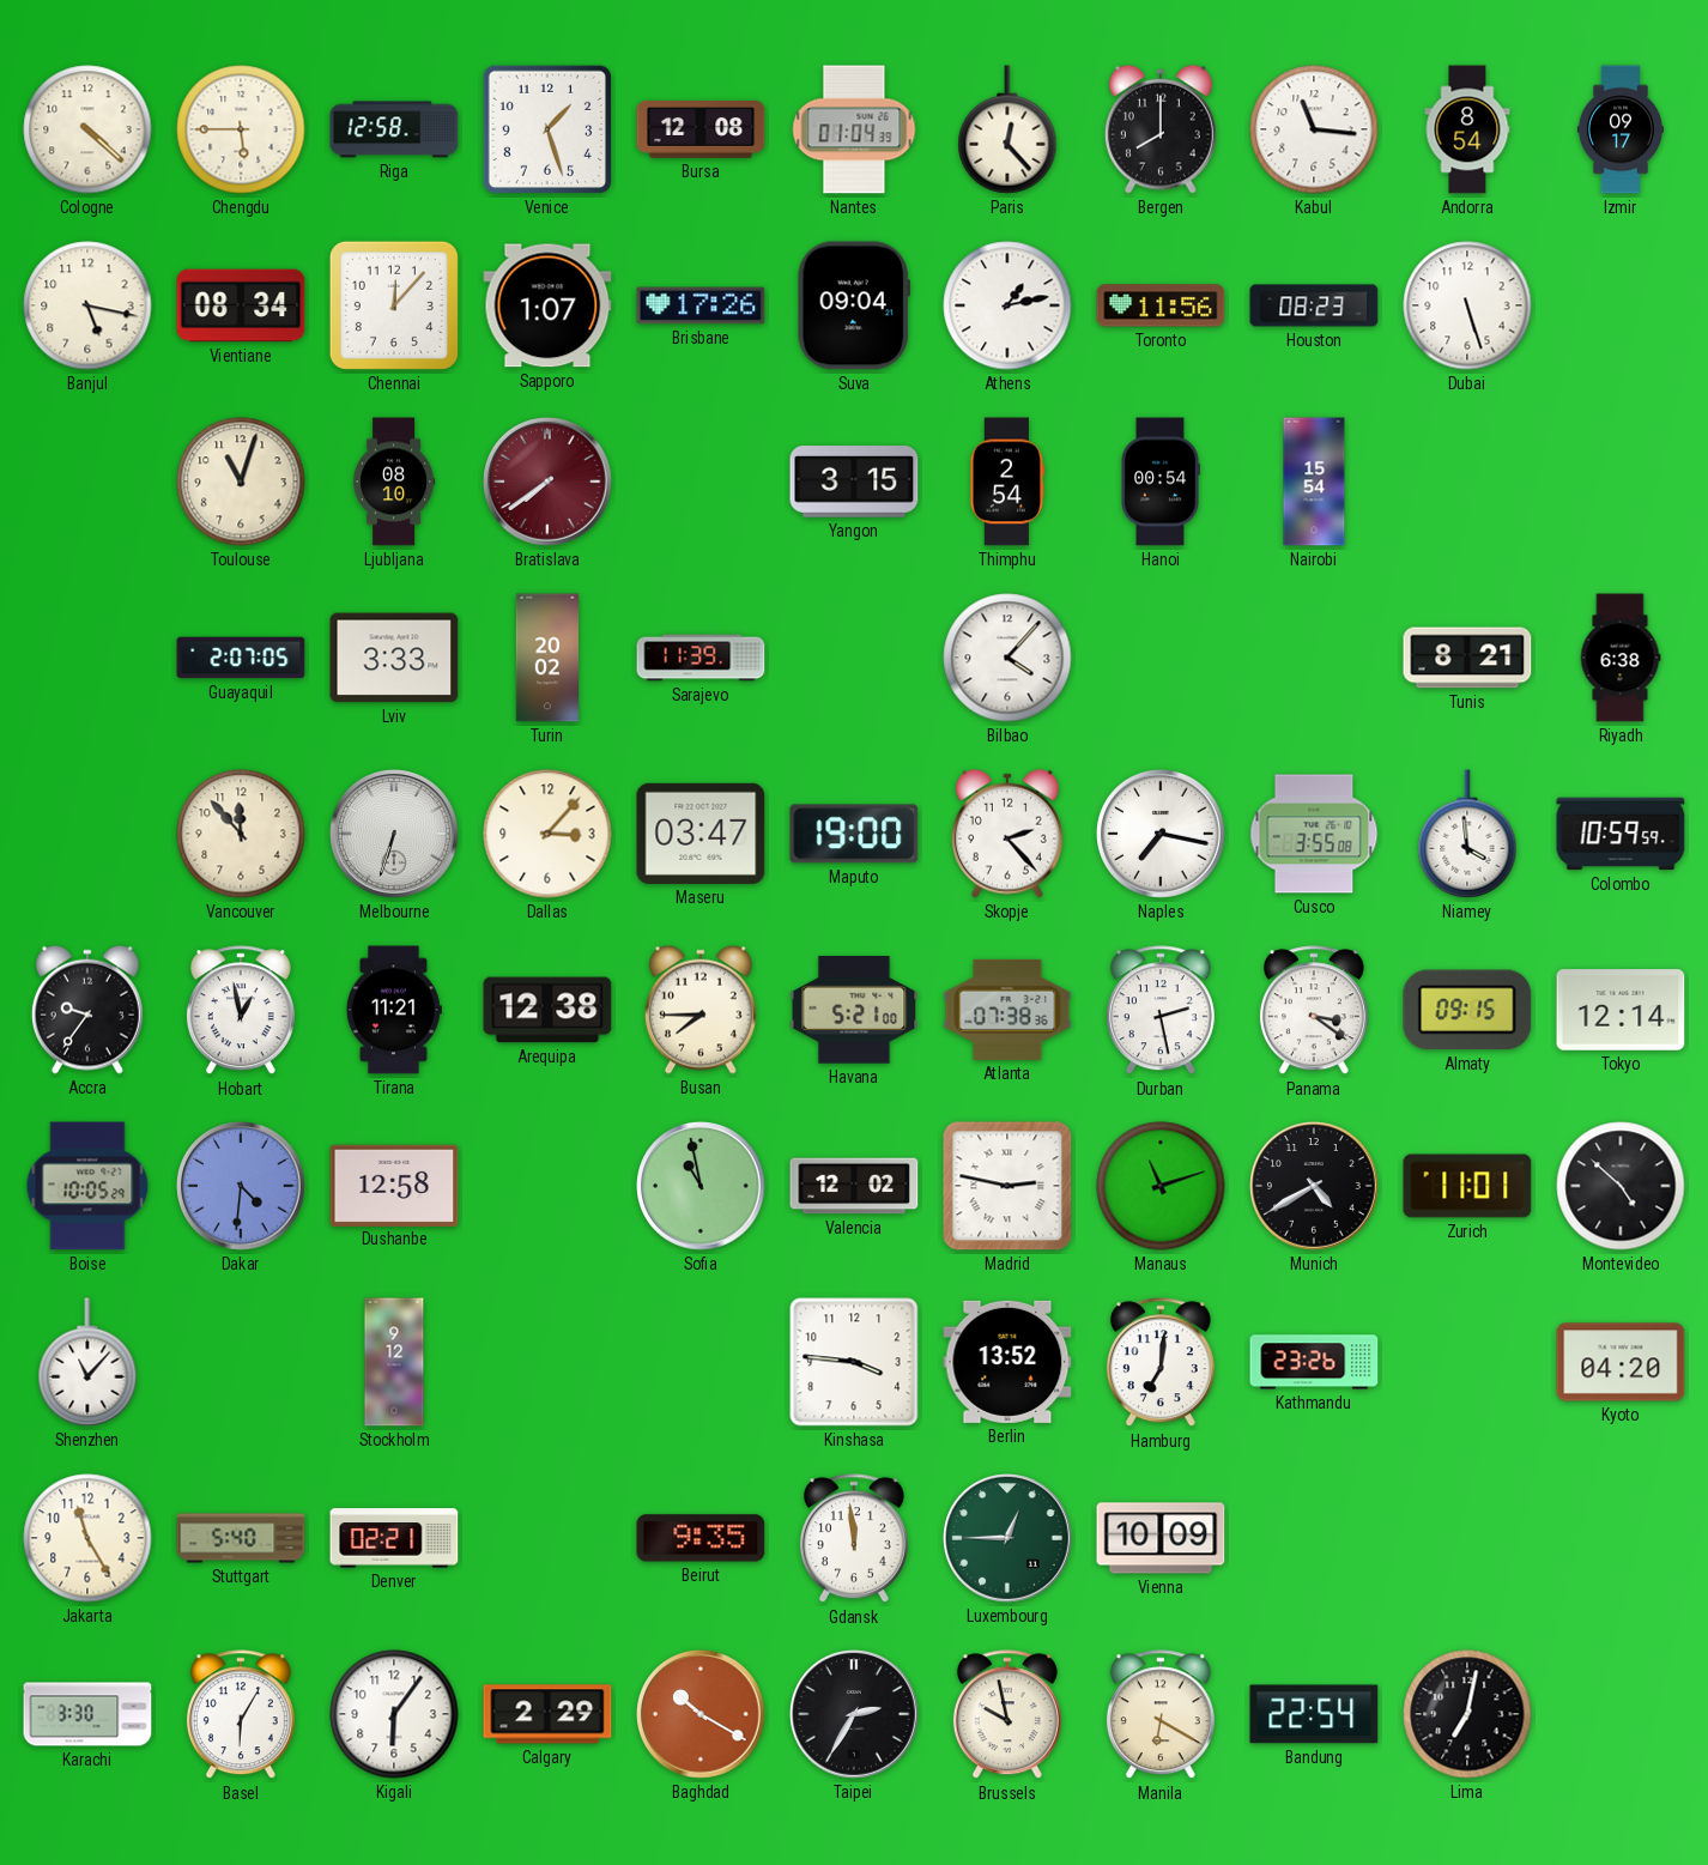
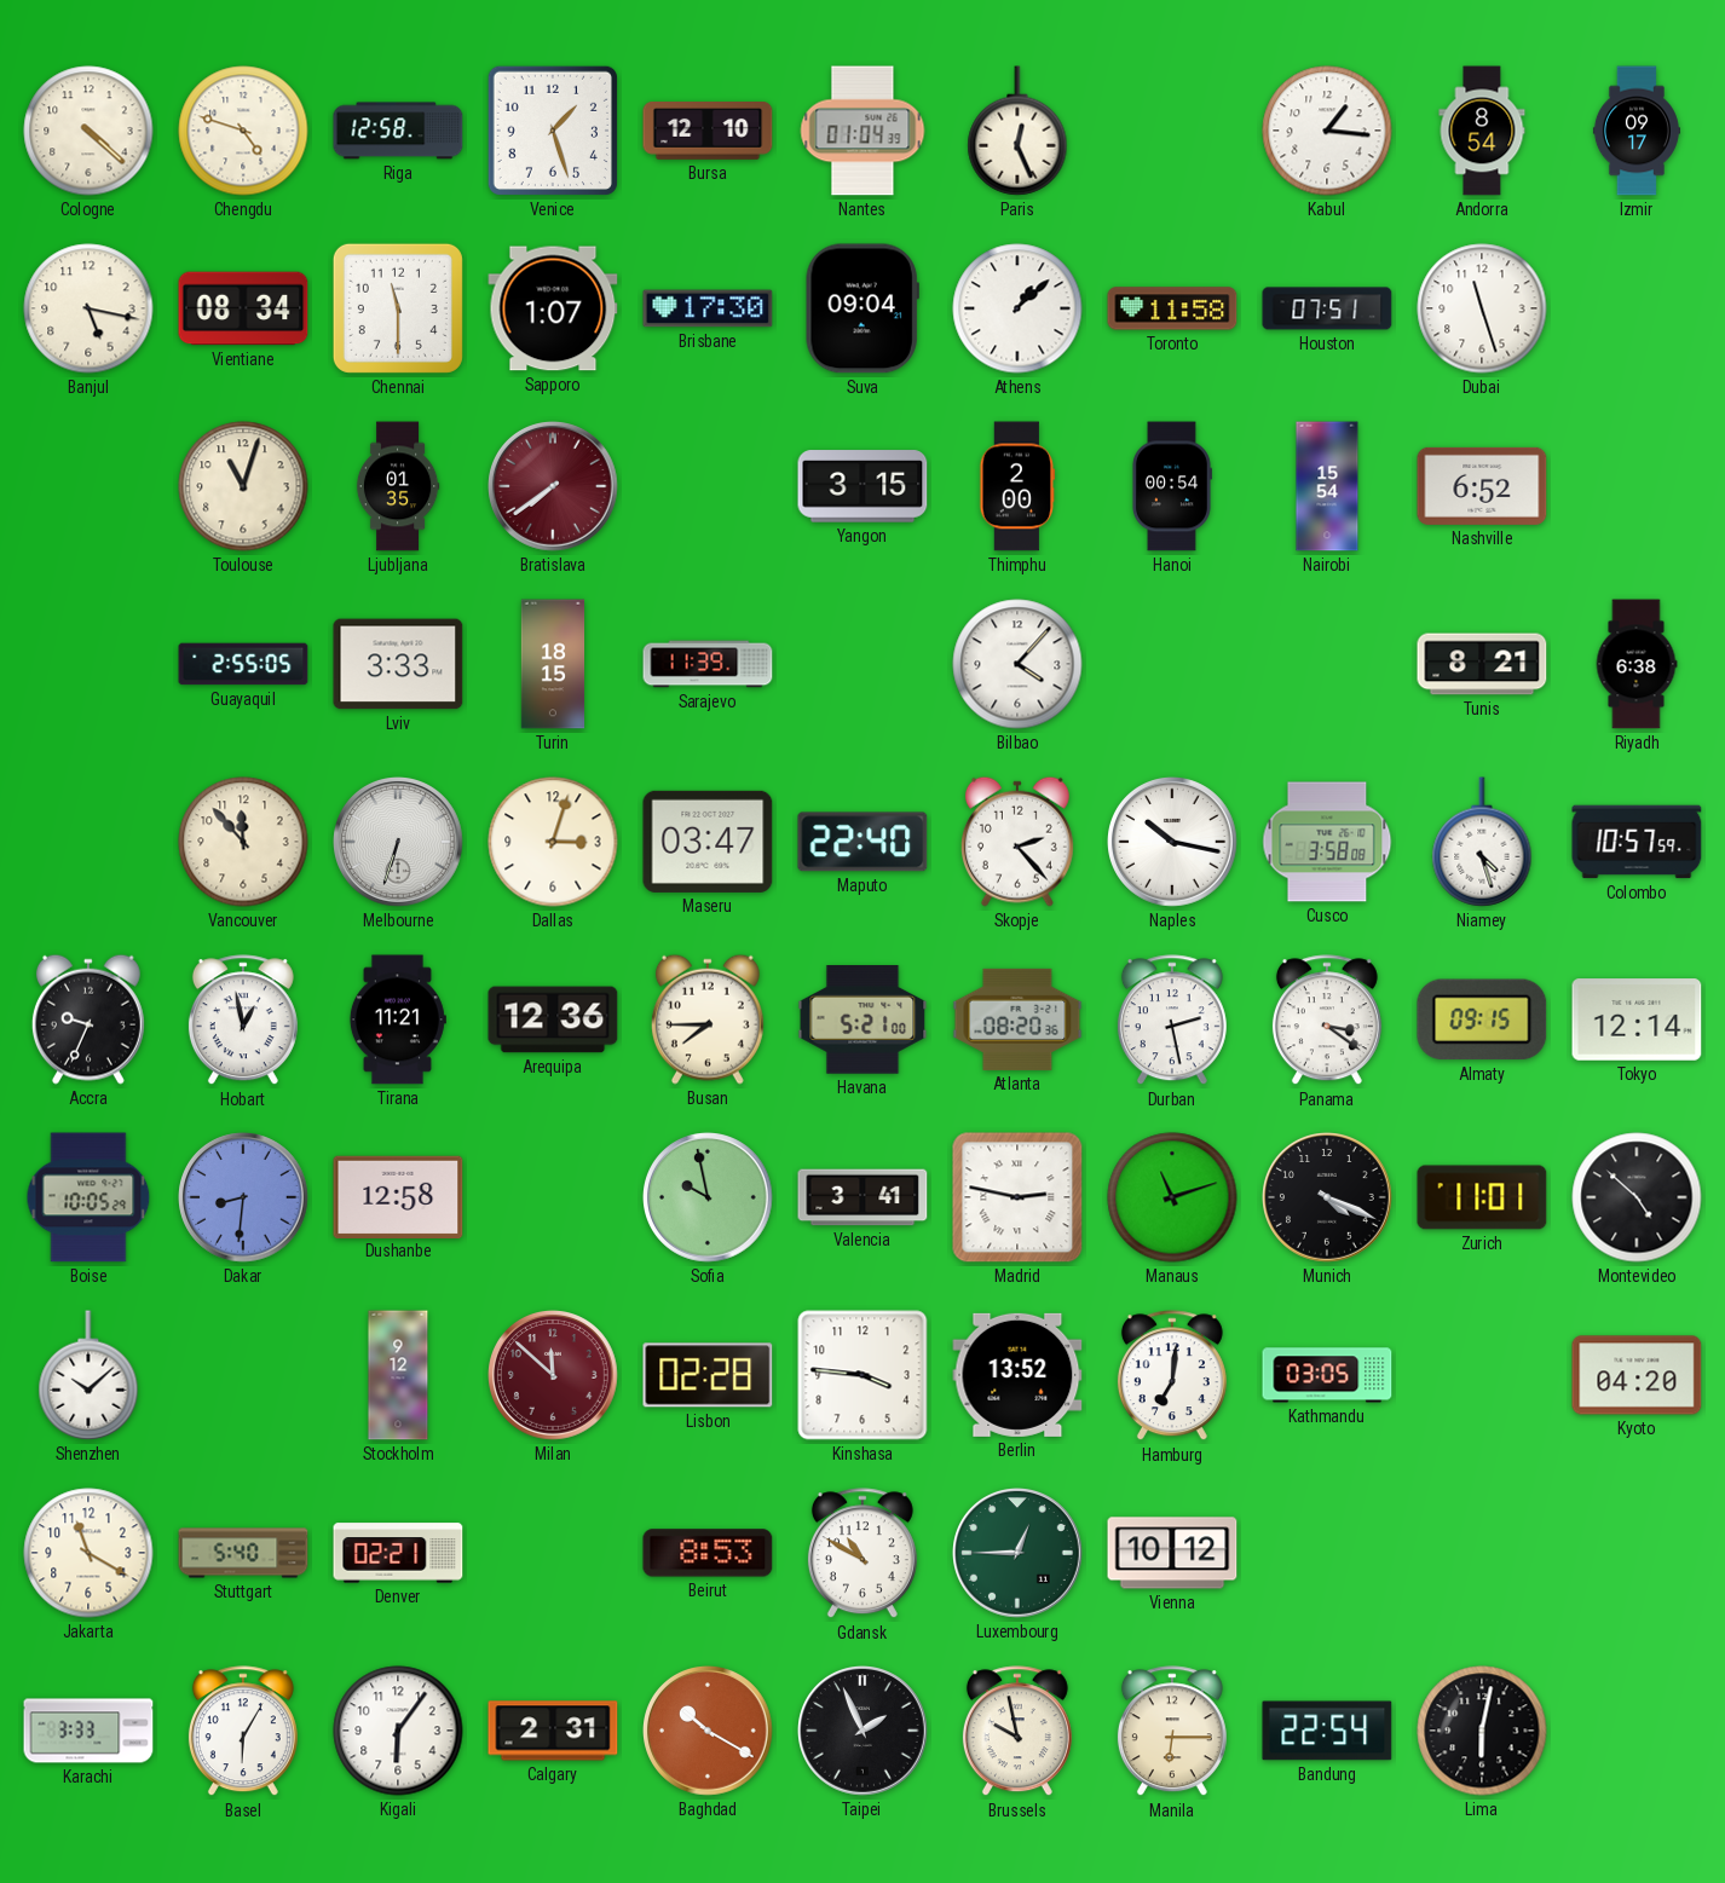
Chengdu: 5:45 -> 4:48
Bursa: 12:08 -> 12:10
Paris: 12:23 -> 12:26
Bergen: 8:00 -> none
Kabul: 11:16 -> 1:16
Chennai: 12:07 -> 11:30
Brisbane: 17:26 -> 17:30
Athens: 1:13 -> 1:08
Toronto: 11:56 -> 11:58
Houston: 08:23 -> 07:51
Dubai: 5:27 -> 11:27
Ljubljana: 08:10 -> 01:35
Thimphu: 2:54 -> 2:00
Nashville: none -> 6:52
Guayaquil: 2:07 -> 2:55
Turin: 20:02 -> 18:15
Dallas: 3:07 -> 3:03
Maputo: 19:00 -> 22:40
Naples: 7:17 -> 10:17
Cusco: 3:55 -> 3:58
Niamey: 3:59 -> 4:27
Colombo: 10:59 -> 10:57
Accra: 9:36 -> 9:34
Arequipa: 12:38 -> 12:36
Atlanta: 07:38 -> 08:20
Dakar: 4:31 -> 8:31
Sofia: 10:58 -> 9:58
Valencia: 12:02 -> 3:41
Munich: 4:40 -> 4:19
Shenzhen: 11:07 -> 10:08
Milan: none -> 11:52
Lisbon: none -> 02:28
Kathmandu: 23:26 -> 03:05
Jakarta: 11:25 -> 11:20
Beirut: 9:35 -> 8:53
Gdansk: 11:59 -> 10:50
Vienna: 10:09 -> 10:12
Karachi: 3:30 -> 3:33
Calgary: 2:29 -> 2:31
Taipei: 2:35 -> 1:56
Manila: 6:20 -> 6:15
Lima: 7:02 -> 6:02
